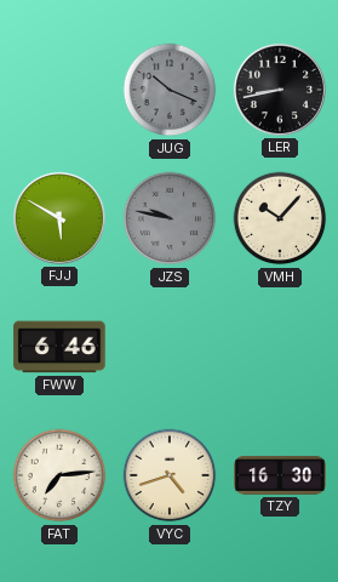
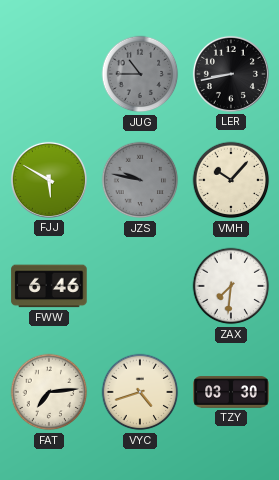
JUG: 10:19 -> 10:45
ZAX: none -> 7:31
TZY: 16:30 -> 03:30
